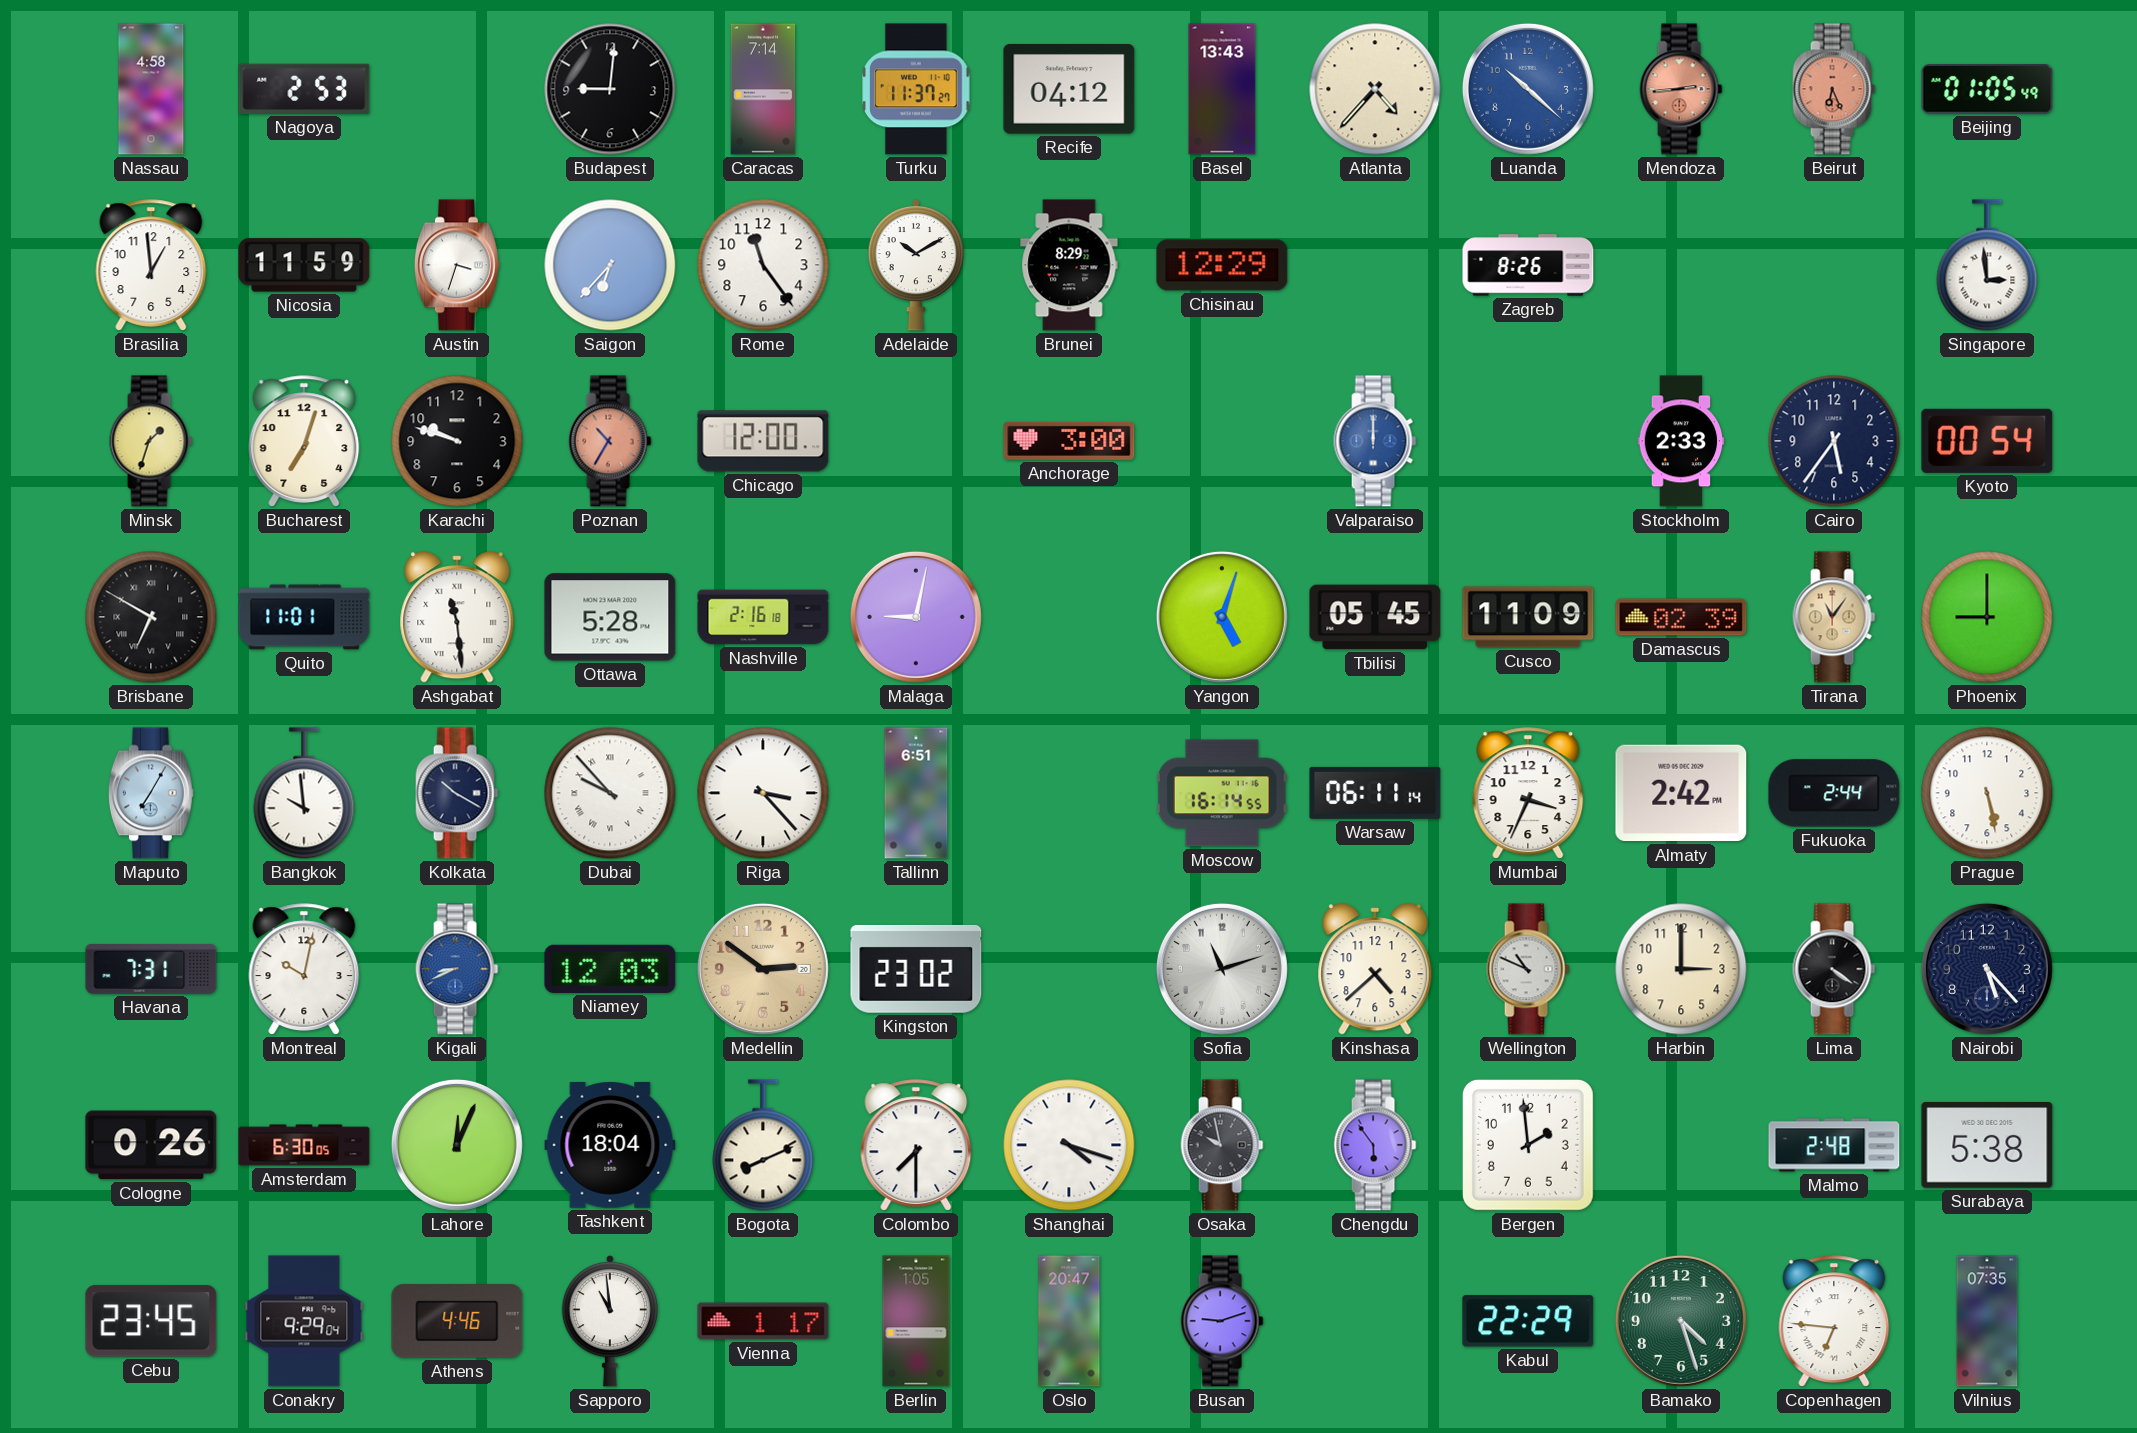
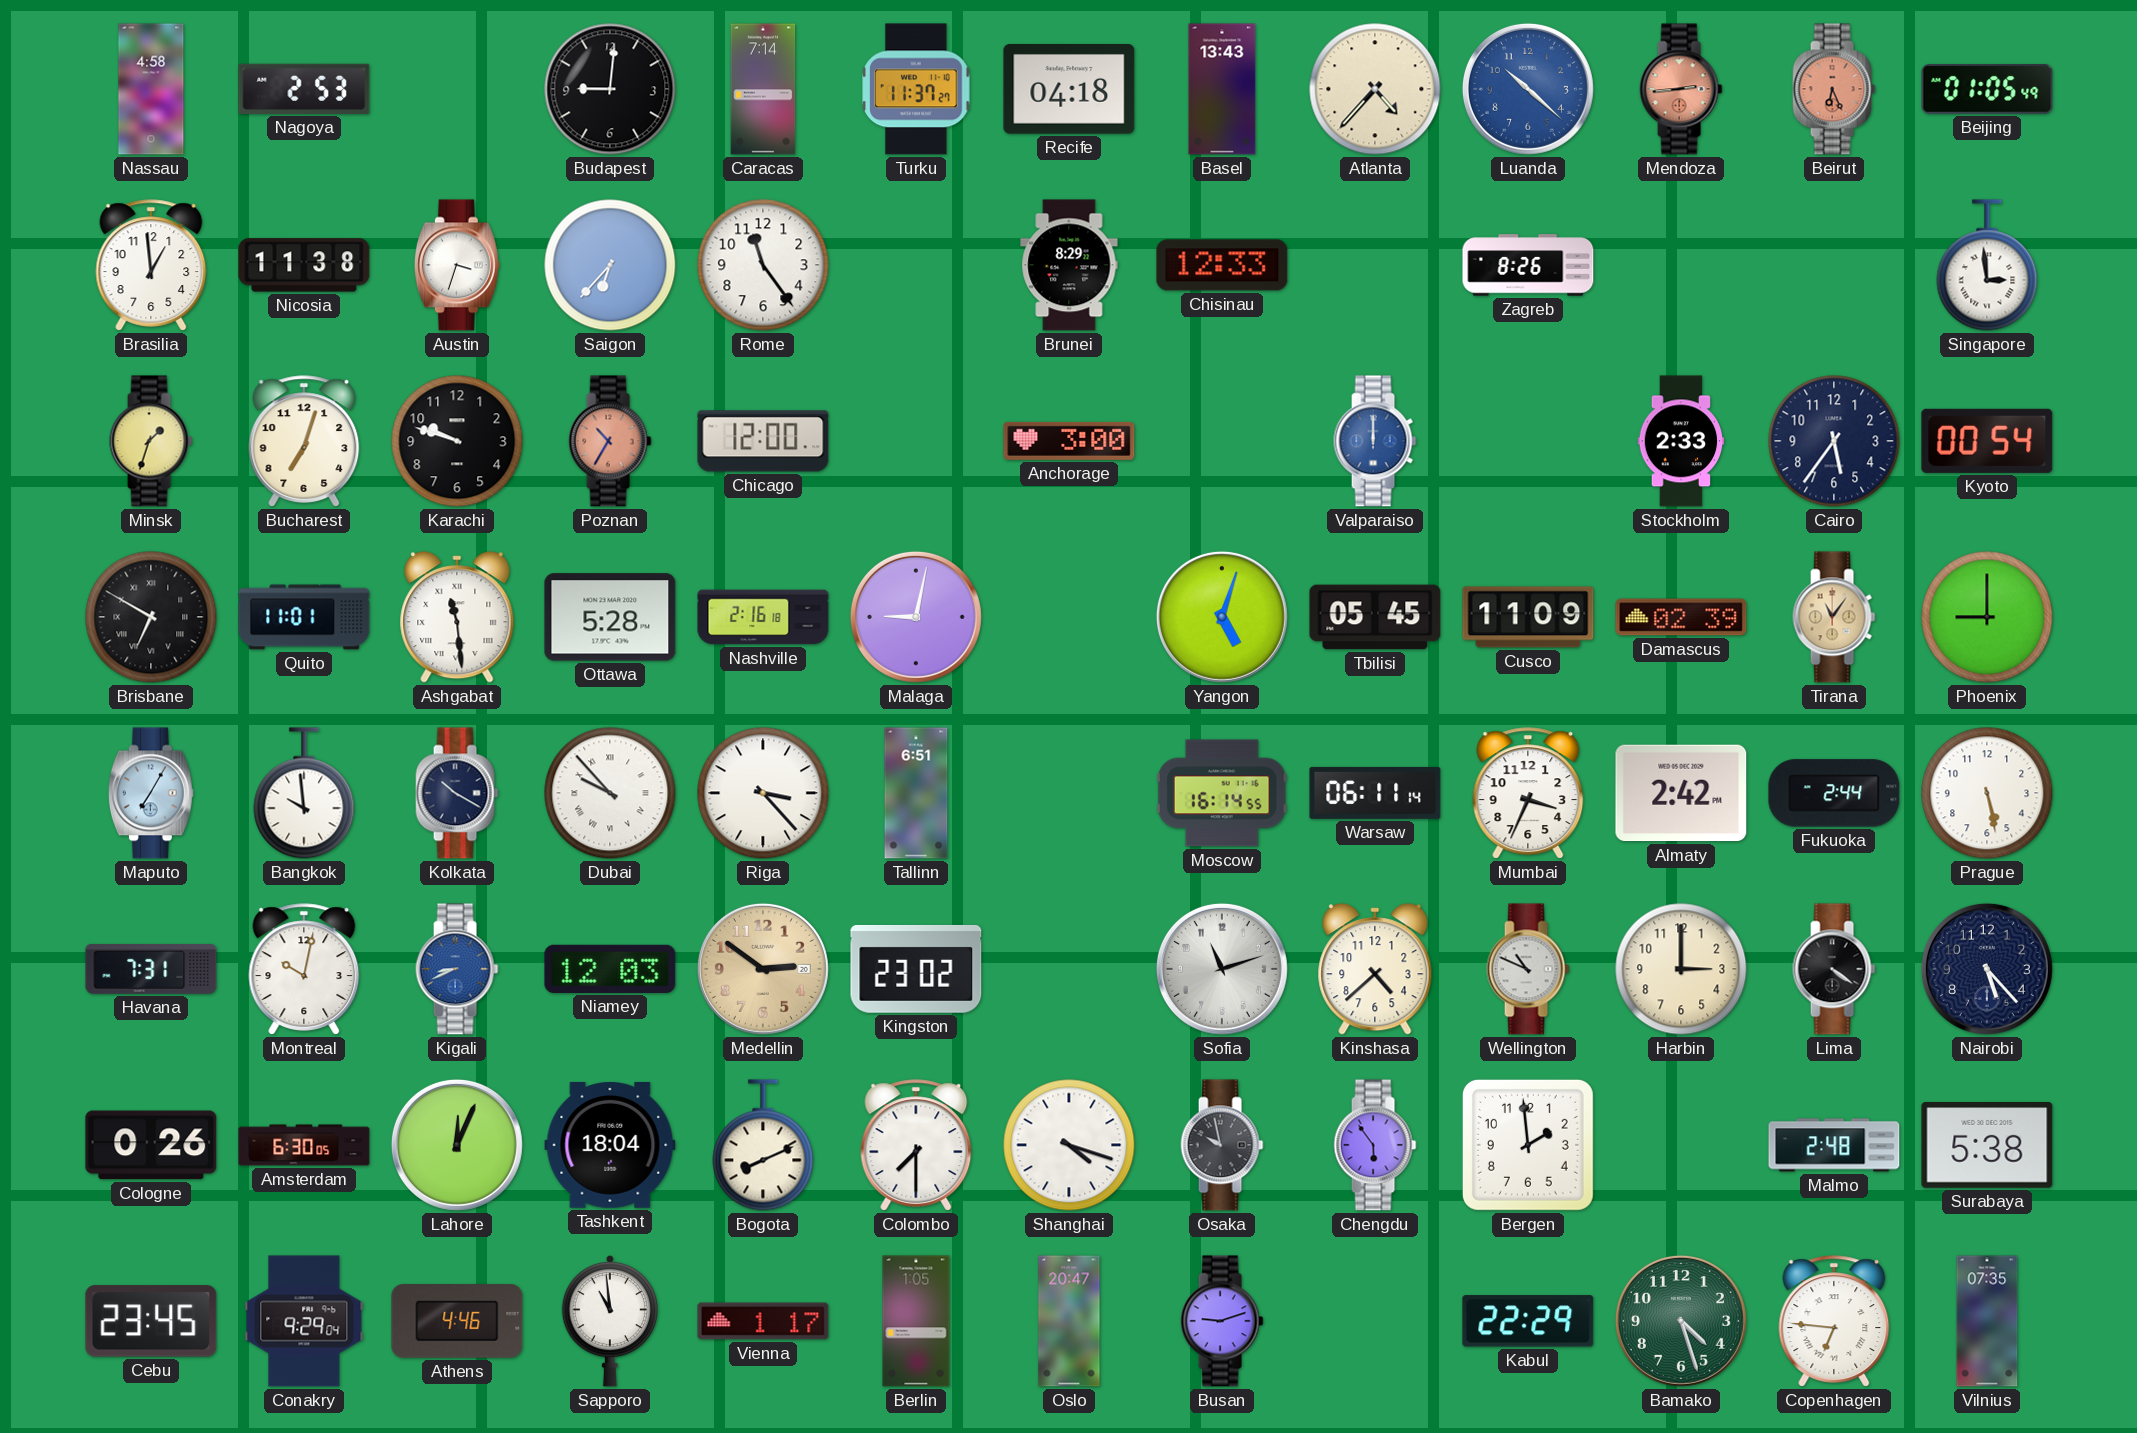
Recife: 04:12 -> 04:18
Nicosia: 11:59 -> 11:38
Adelaide: 10:10 -> none
Chisinau: 12:29 -> 12:33
